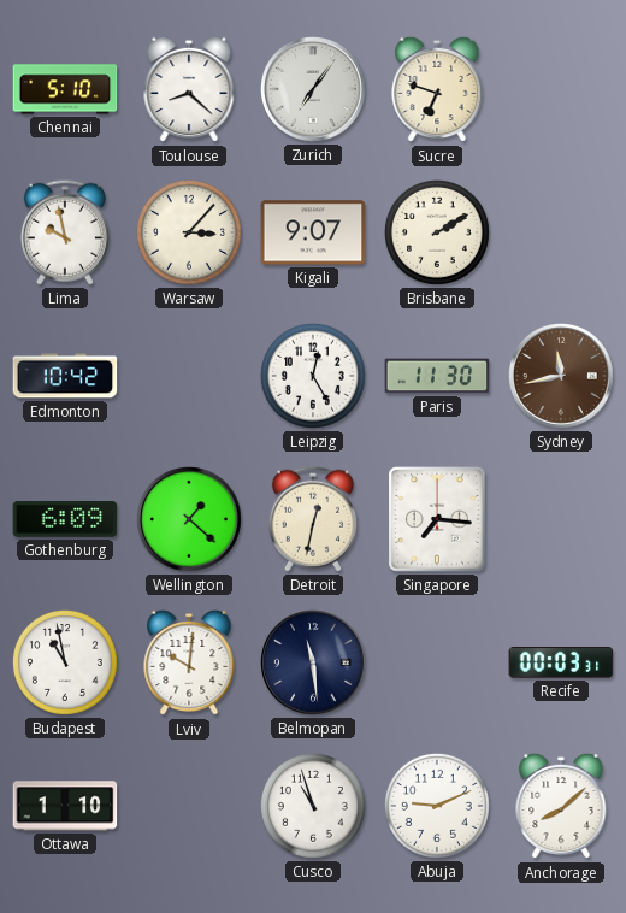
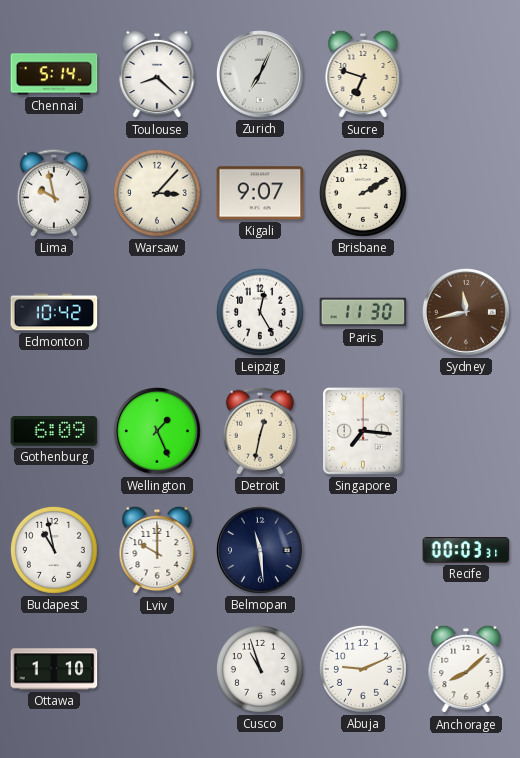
Chennai: 5:10 -> 5:14
Zurich: 7:06 -> 7:04
Wellington: 1:22 -> 1:26
Lviv: 10:01 -> 10:00
